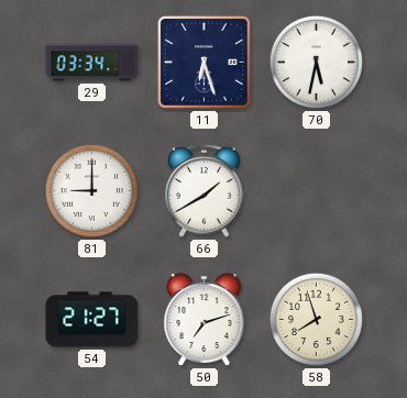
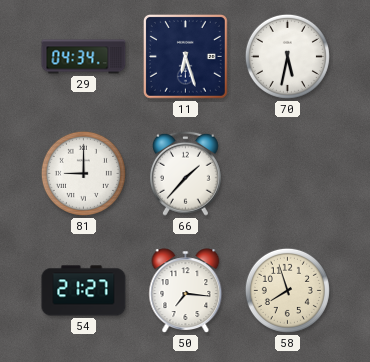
29: 03:34 -> 04:34
66: 1:40 -> 1:37
50: 7:12 -> 7:16
